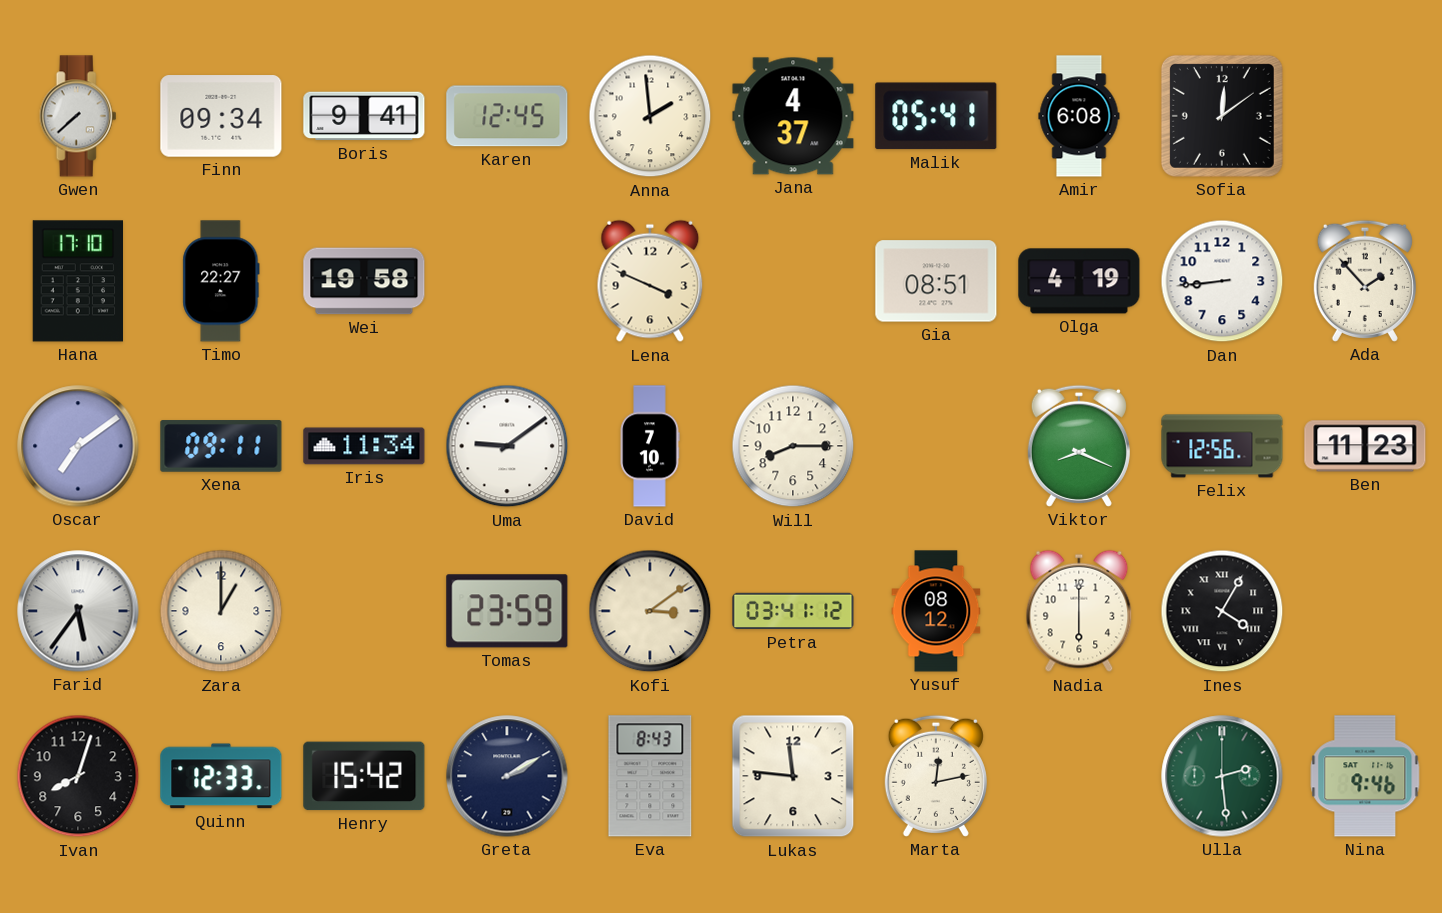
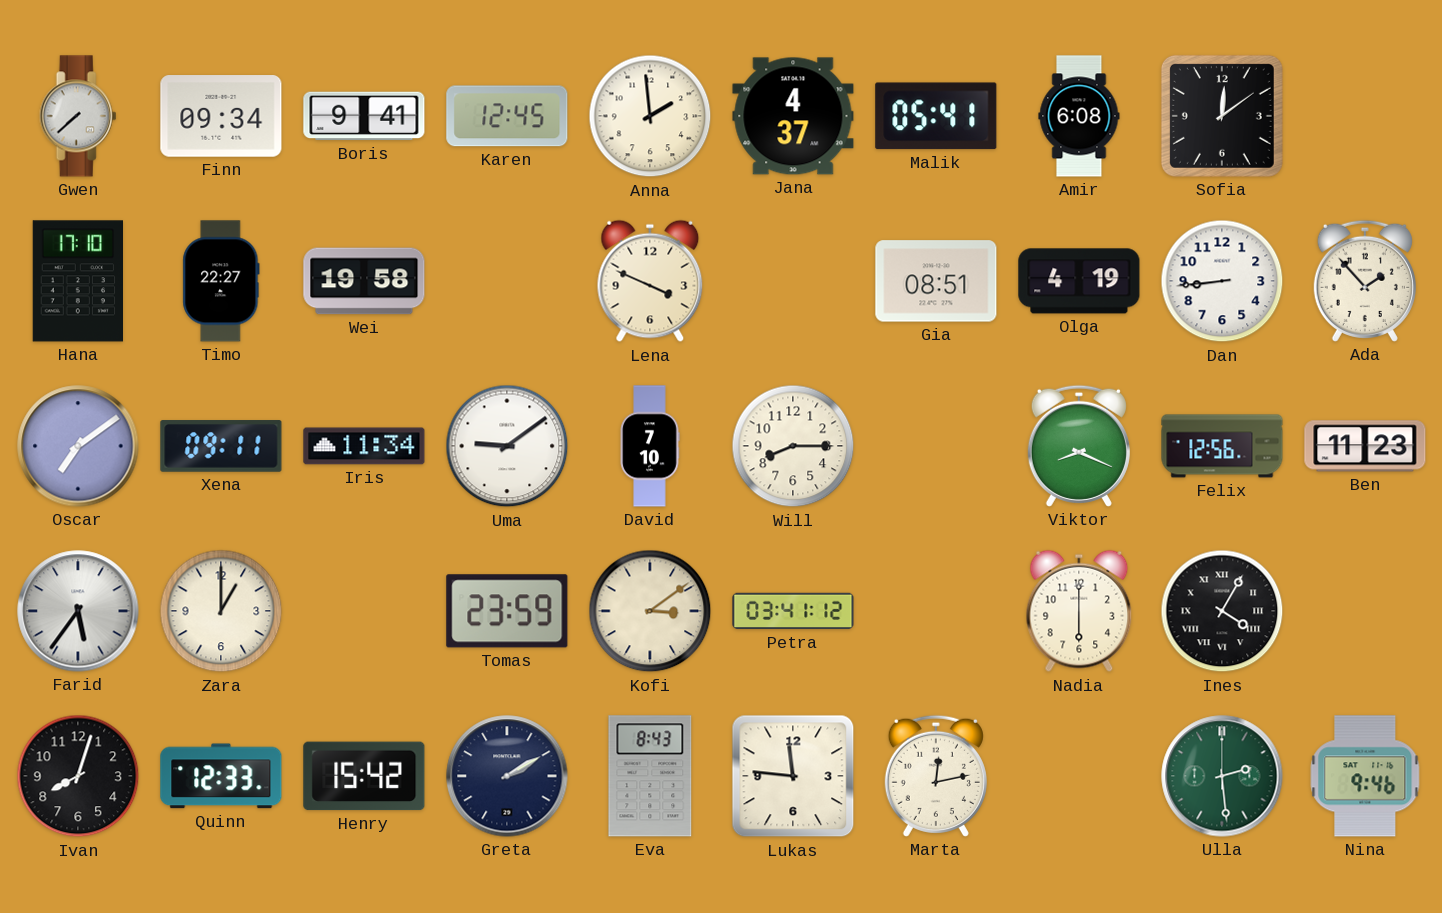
Yusuf: 08:12 -> none
